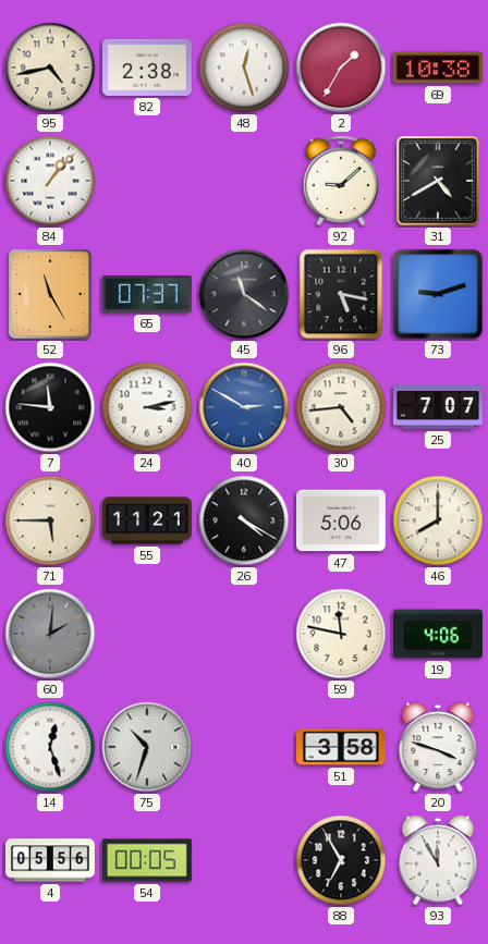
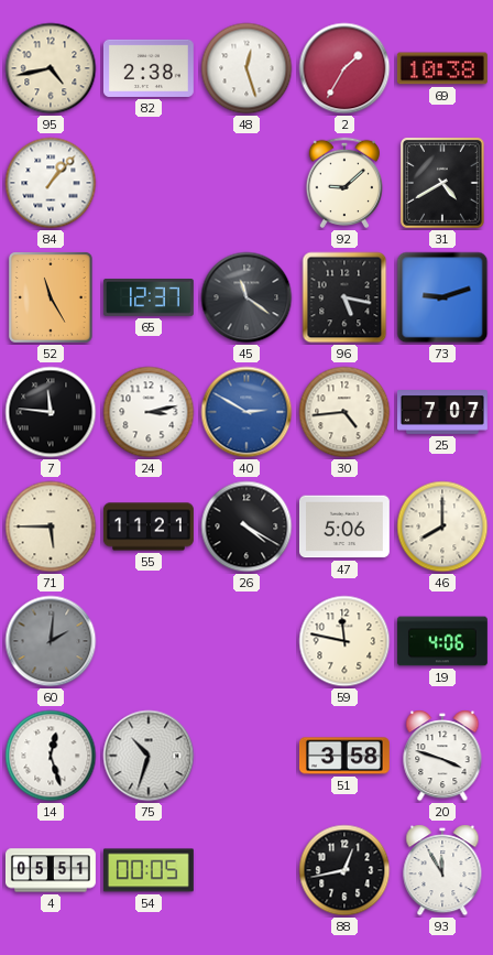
65: 07:37 -> 12:37
4: 05:56 -> 05:51
88: 6:55 -> 12:43
